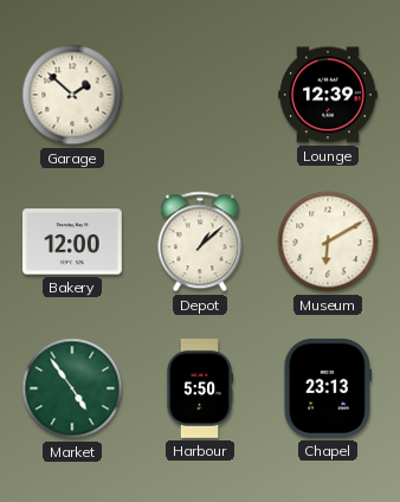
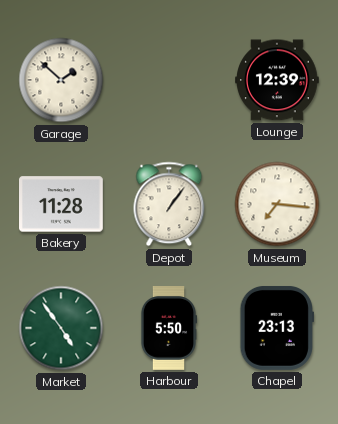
Bakery: 12:00 -> 11:28
Depot: 1:08 -> 1:06
Museum: 6:10 -> 7:16
